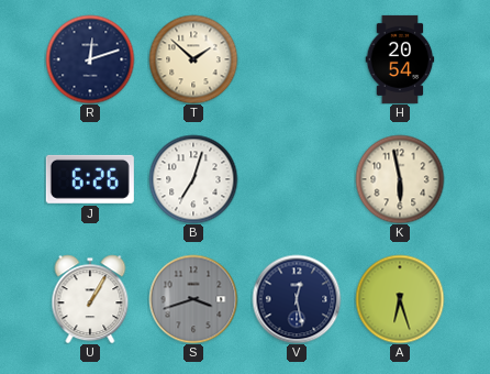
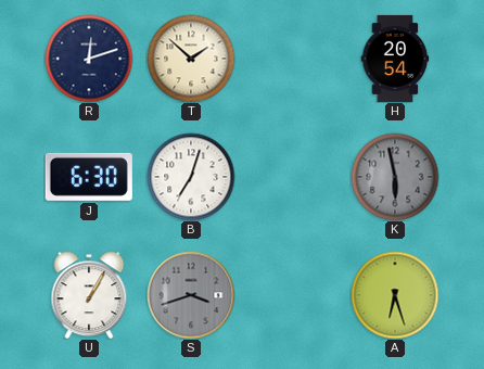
J: 6:26 -> 6:30
K dial: cream -> grey
V: 12:28 -> none
